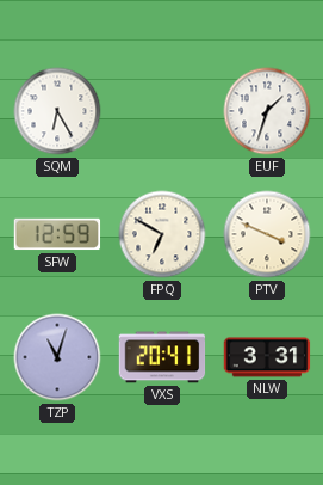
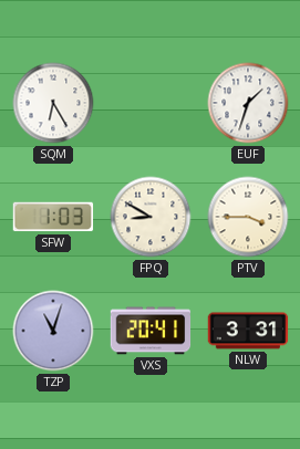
SFW: 12:59 -> 1:03
FPQ: 6:50 -> 8:50
PTV: 3:49 -> 3:45
